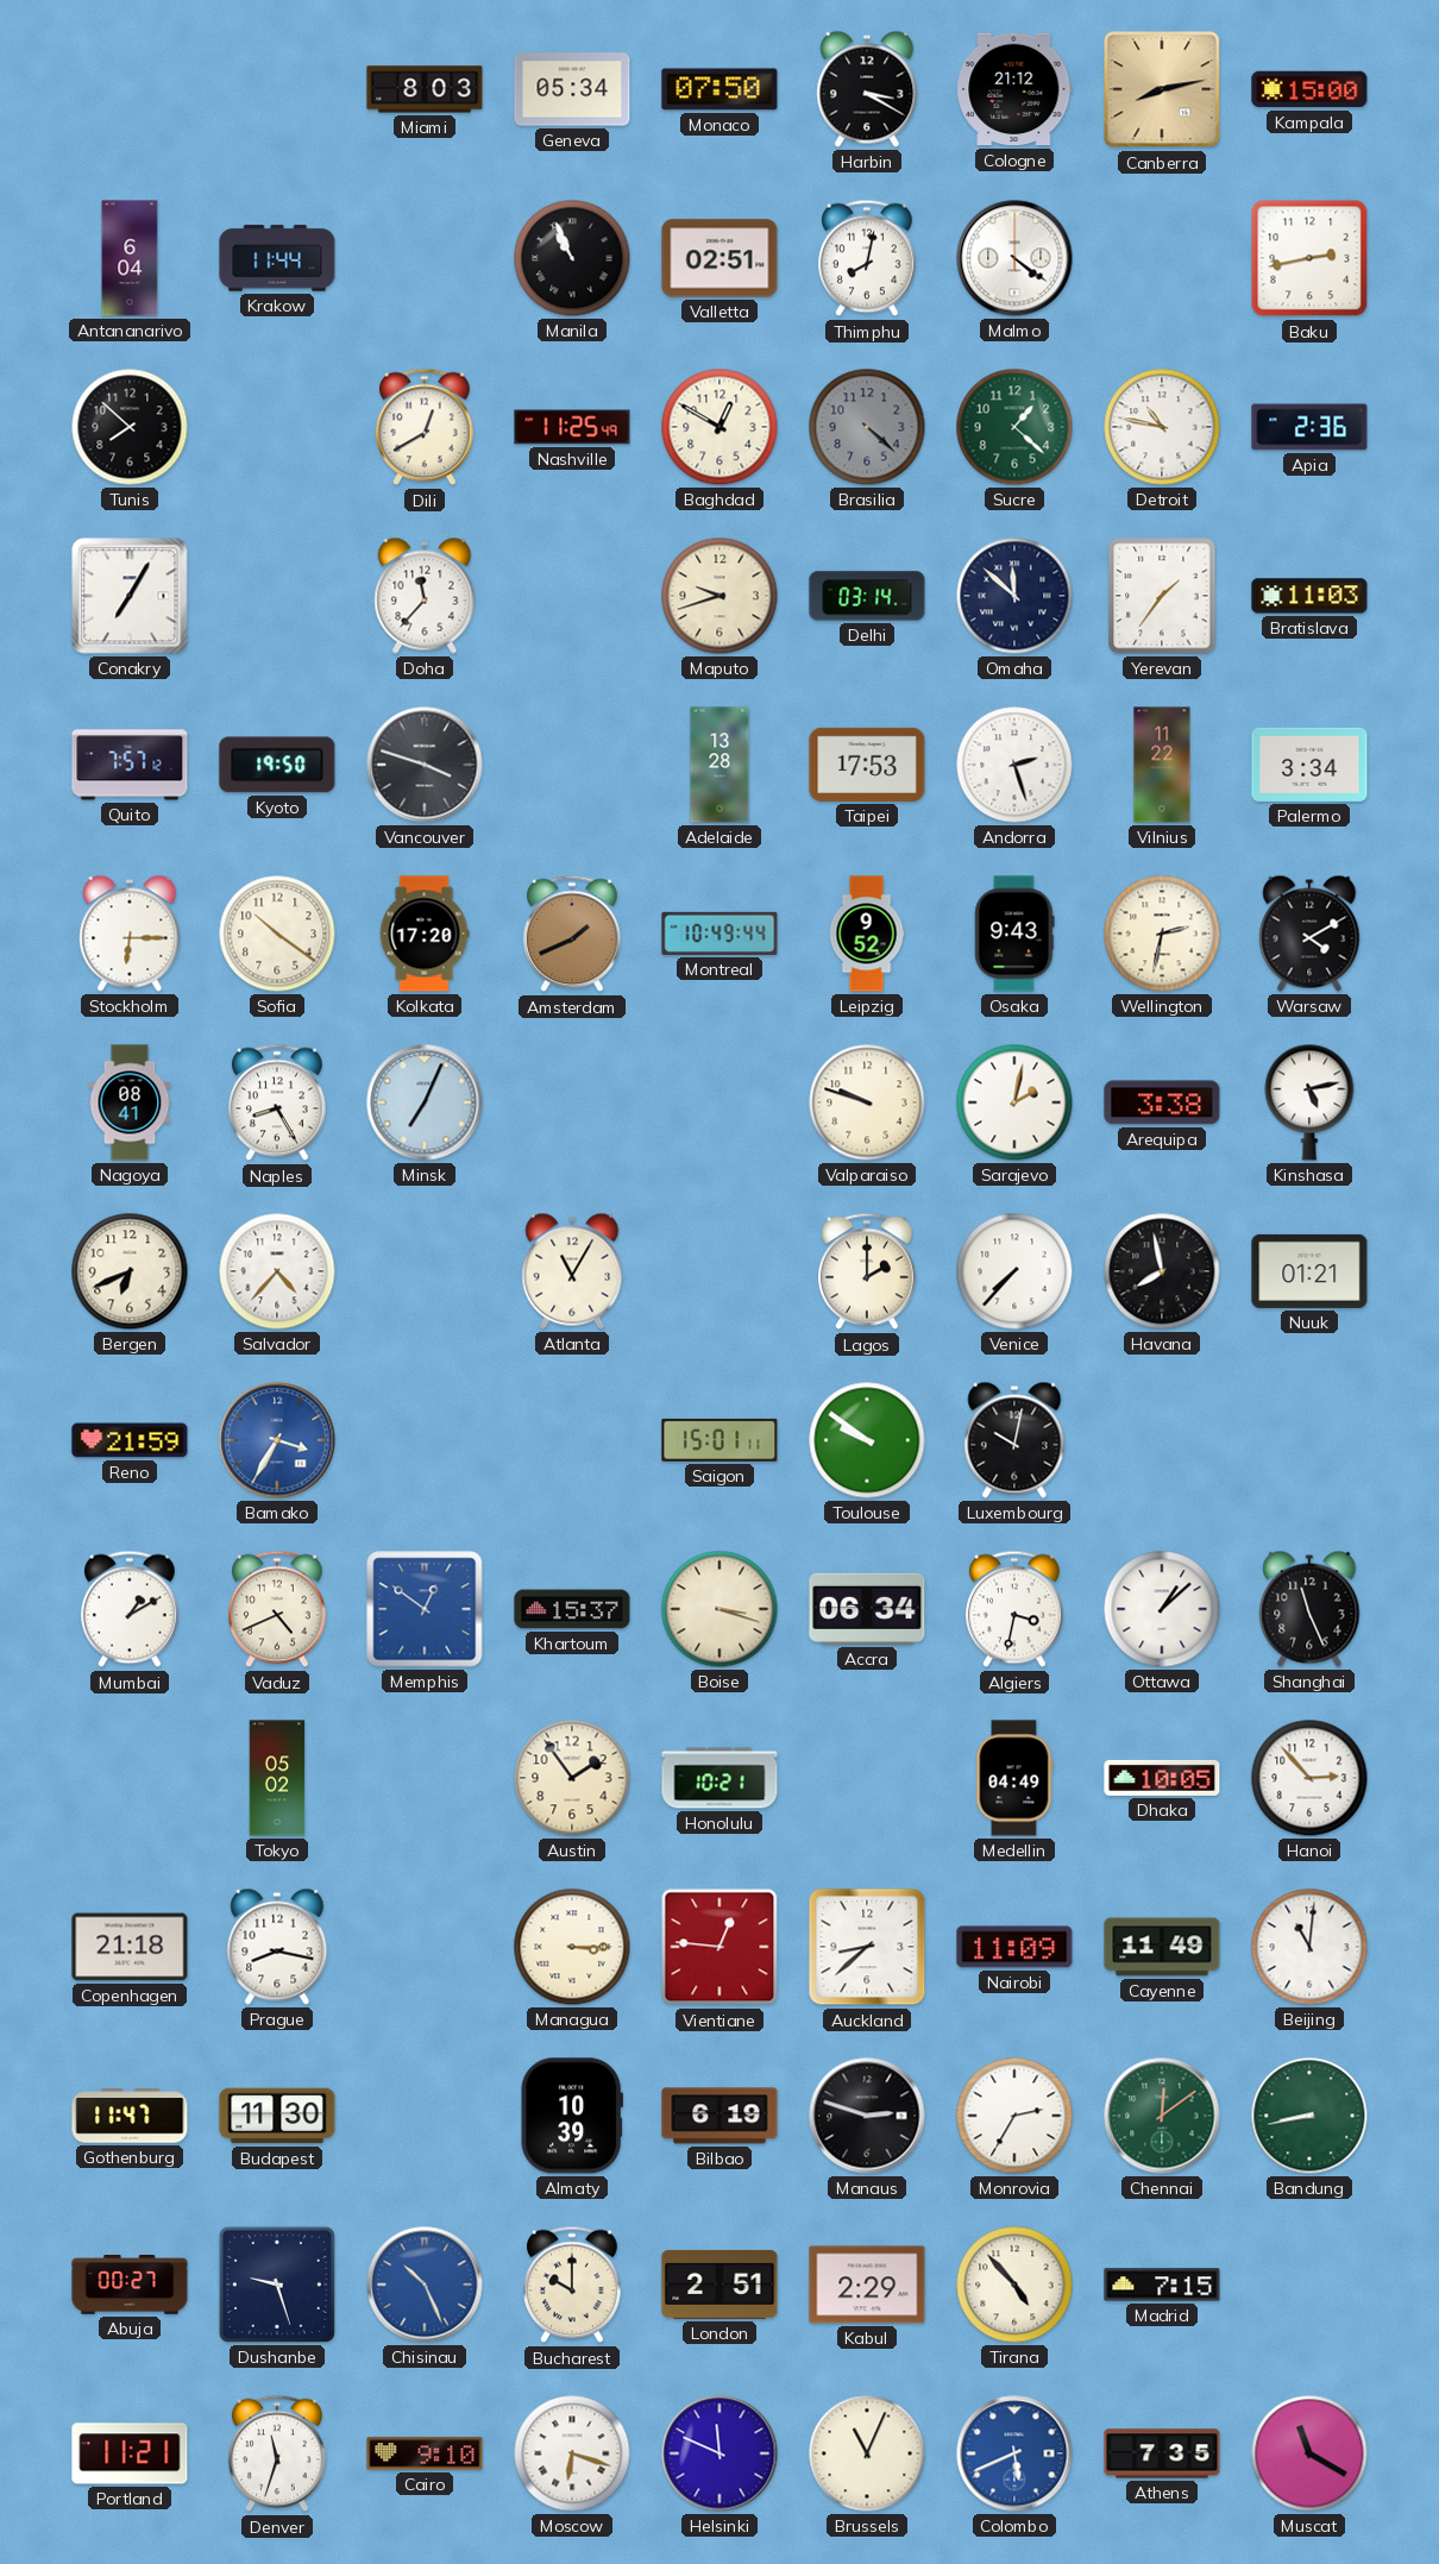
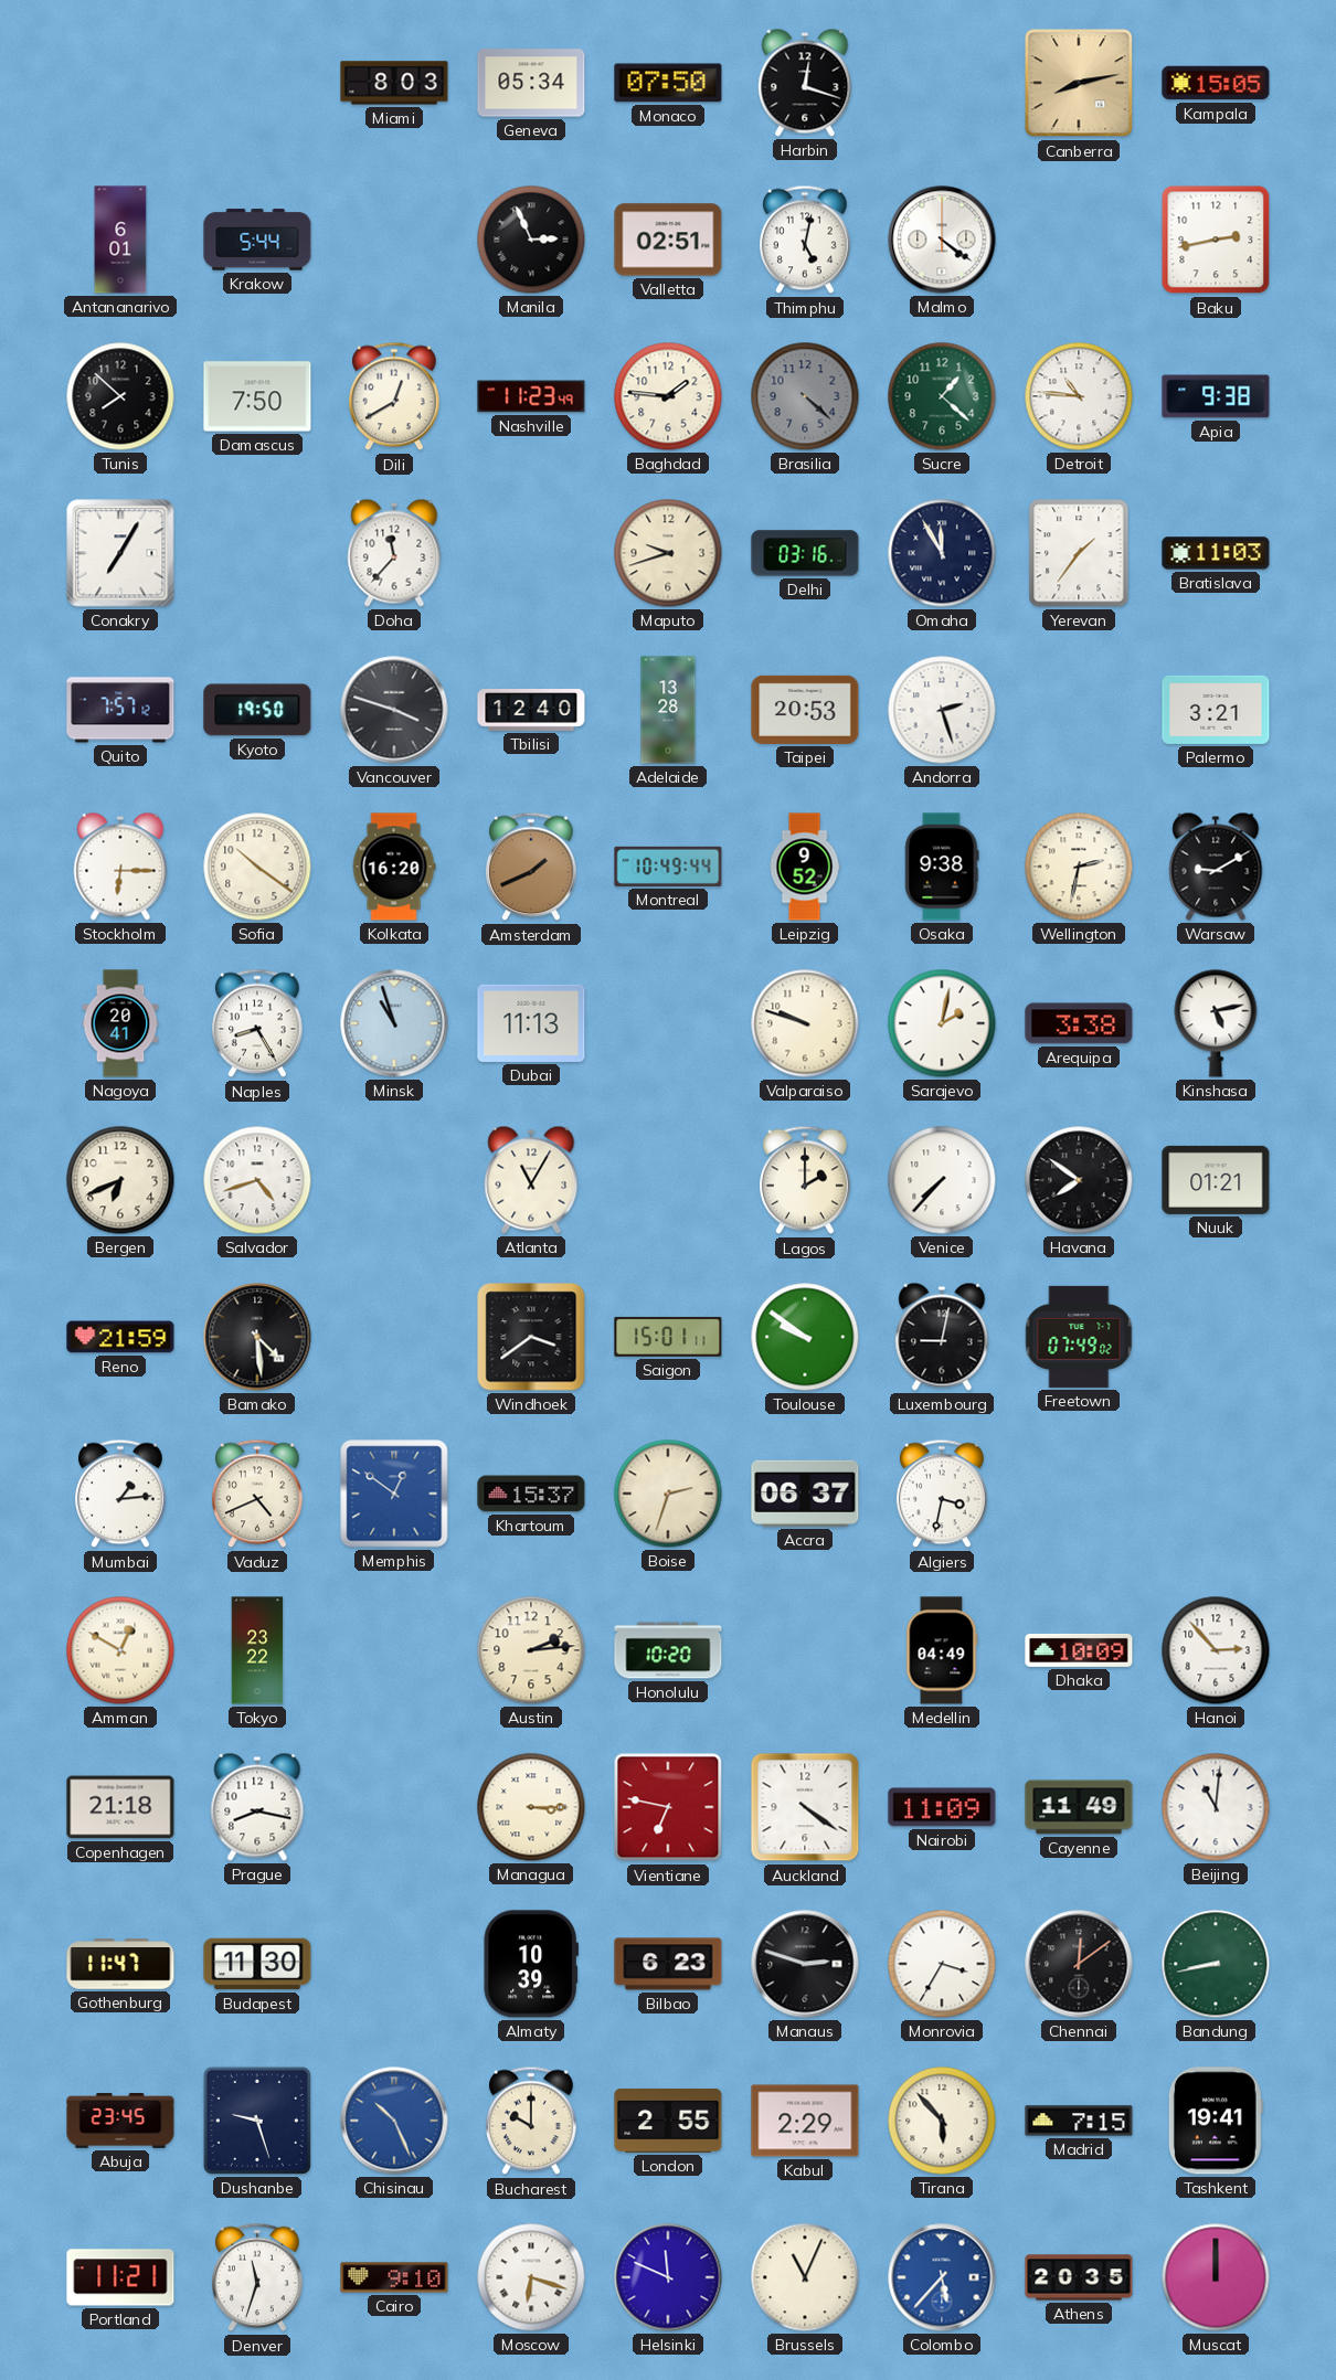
Harbin: 3:20 -> 12:18
Cologne: 21:12 -> none
Kampala: 15:00 -> 15:05
Antananarivo: 6:04 -> 6:01
Krakow: 11:44 -> 5:44
Manila: 10:56 -> 2:56
Thimphu: 8:02 -> 5:02
Damascus: none -> 7:50
Nashville: 11:25 -> 11:23
Baghdad: 12:50 -> 1:46
Detroit: 10:47 -> 10:46
Apia: 2:36 -> 9:38
Delhi: 03:14 -> 03:16
Omaha: 11:52 -> 11:55
Tbilisi: none -> 12:40
Taipei: 17:53 -> 20:53
Vilnius: 11:22 -> none
Palermo: 3:34 -> 3:21
Kolkata: 17:20 -> 16:20
Osaka: 9:43 -> 9:38
Warsaw: 4:10 -> 9:10
Nagoya: 08:41 -> 20:41
Minsk: 7:04 -> 10:57
Dubai: none -> 11:13
Salvador: 4:37 -> 4:42
Havana: 7:58 -> 7:51
Bamako: 3:35 -> 4:29
Bamako dial: blue -> black
Windhoek: none -> 3:39
Luxembourg: 10:02 -> 9:02
Freetown: none -> 07:49
Mumbai: 1:10 -> 1:14
Boise: 3:18 -> 2:33
Accra: 06:34 -> 06:37
Ottawa: 1:08 -> none
Shanghai: 11:26 -> none
Amman: none -> 12:50
Tokyo: 05:02 -> 23:22
Austin: 1:54 -> 2:14
Honolulu: 10:21 -> 10:20
Dhaka: 10:05 -> 10:09
Vientiane: 12:46 -> 6:47
Auckland: 8:38 -> 4:21
Bilbao: 6:19 -> 6:23
Monrovia: 2:35 -> 3:35
Chennai dial: green -> black
Abuja: 00:27 -> 23:45
London: 2:51 -> 2:55
Tirana: 4:53 -> 5:53
Tashkent: none -> 19:41
Colombo: 5:41 -> 5:37
Athens: 7:35 -> 20:35
Muscat: 11:20 -> 12:00
